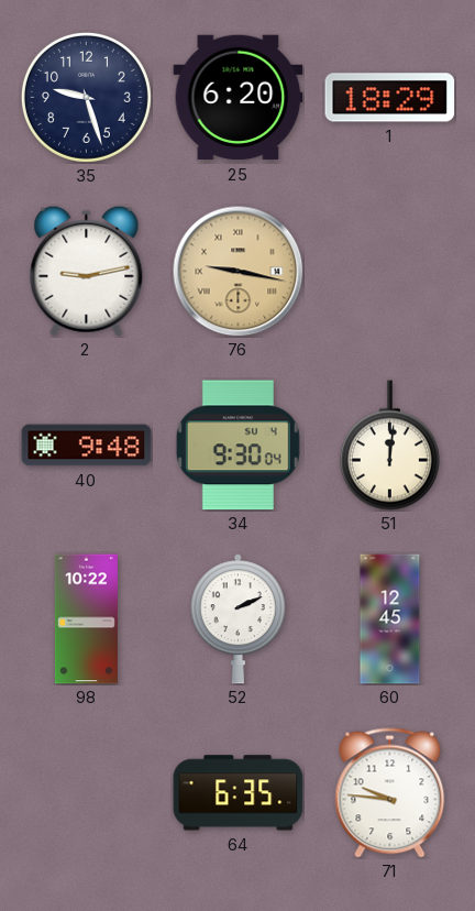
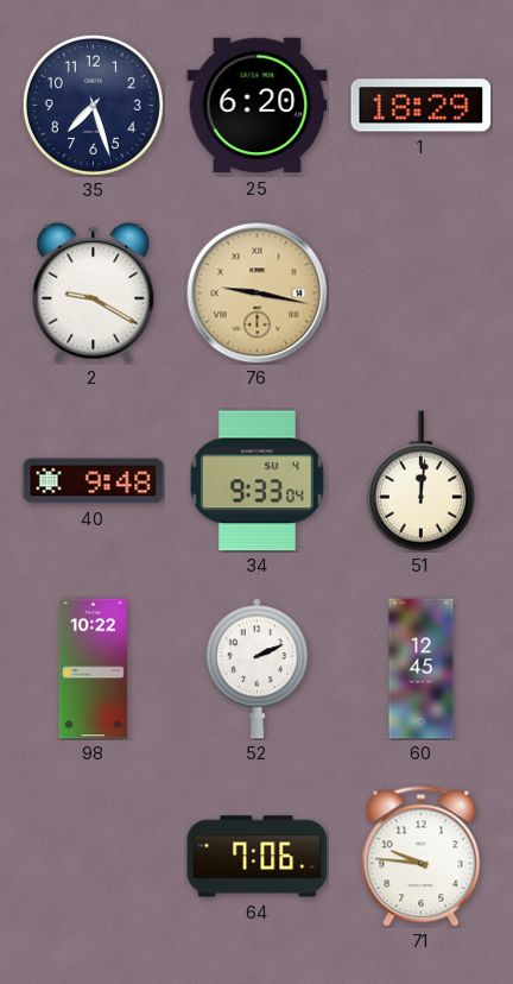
35: 9:27 -> 7:27
2: 9:13 -> 9:20
34: 9:30 -> 9:33
64: 6:35 -> 7:06
